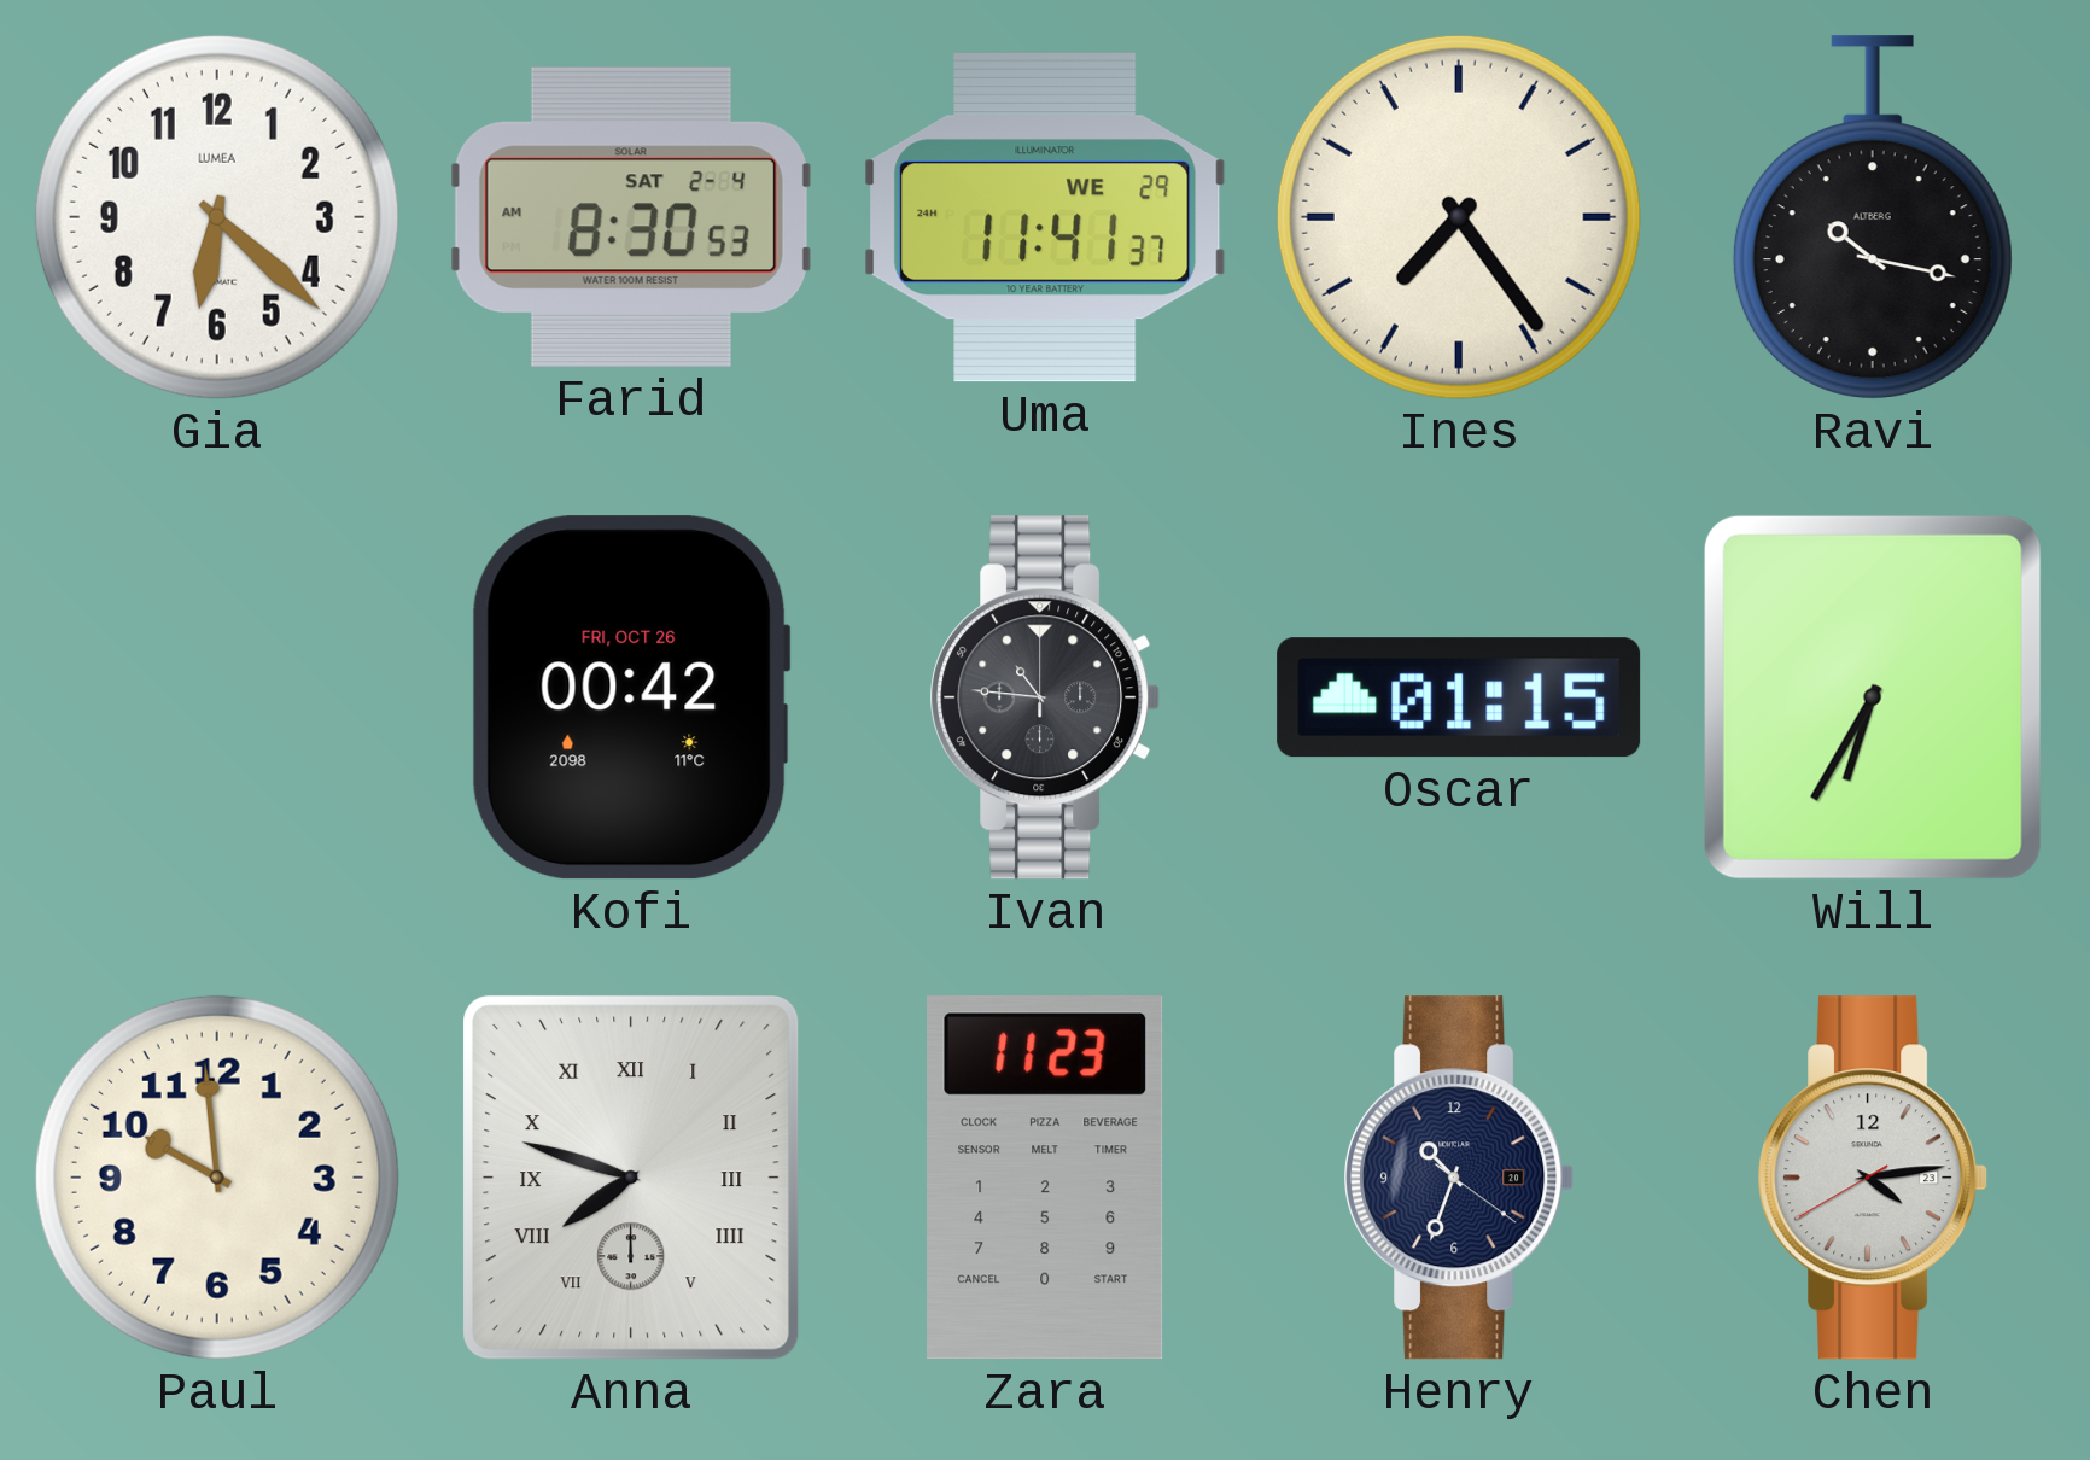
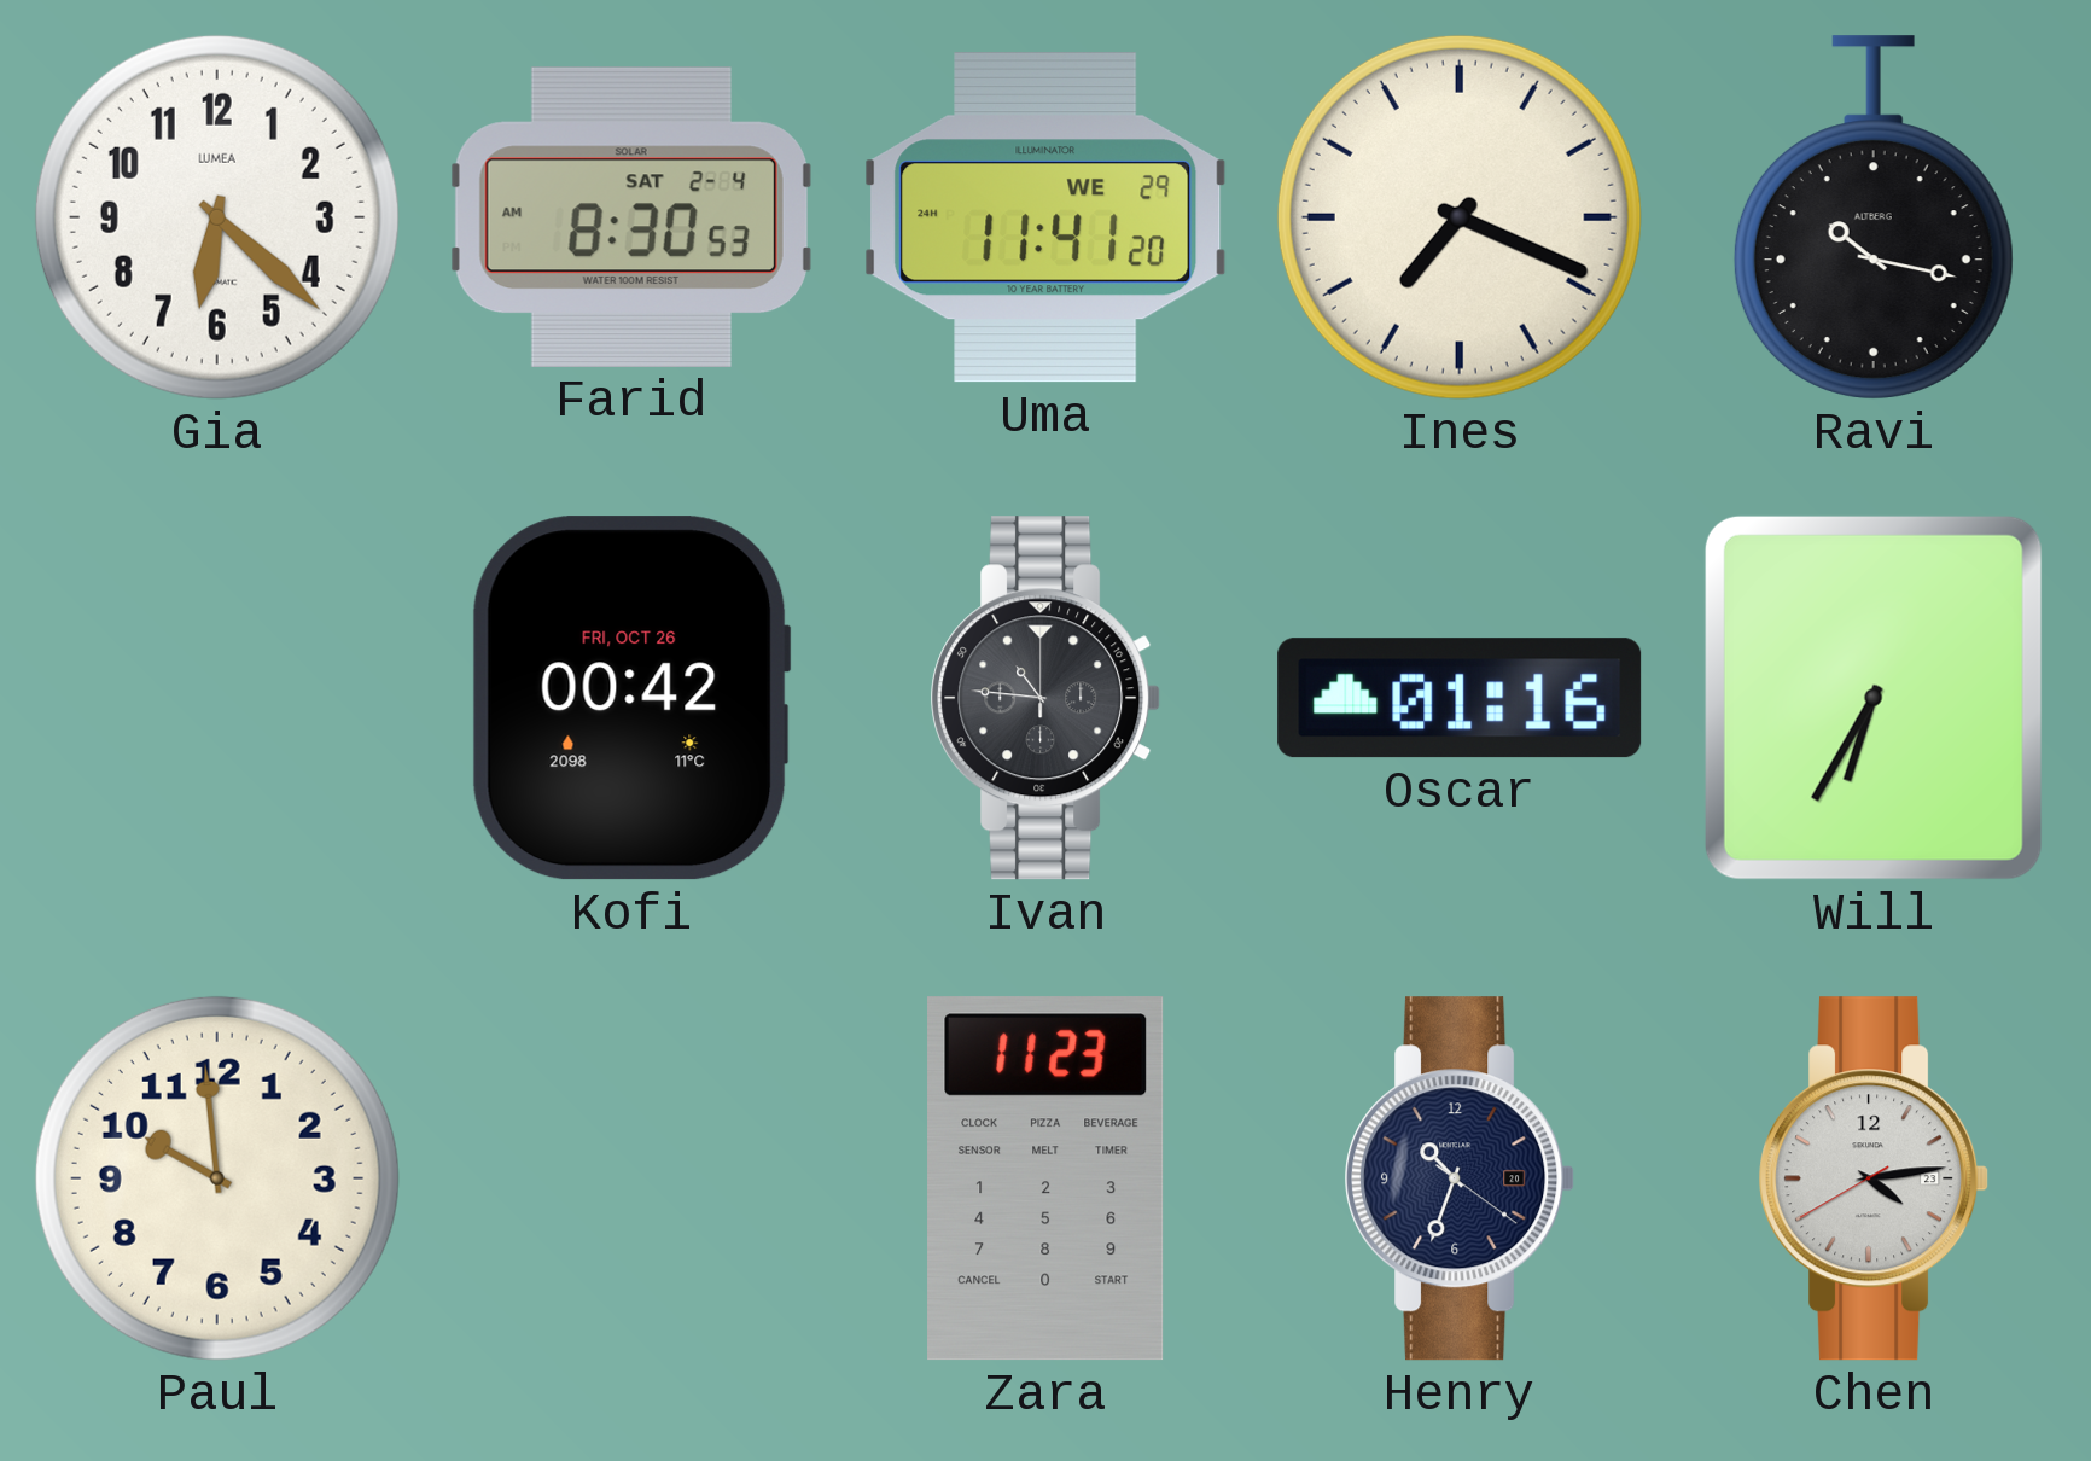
Uma: 11:41:37 -> 11:41:20
Ines: 7:24 -> 7:19
Oscar: 01:15 -> 01:16
Anna: 7:48 -> none
